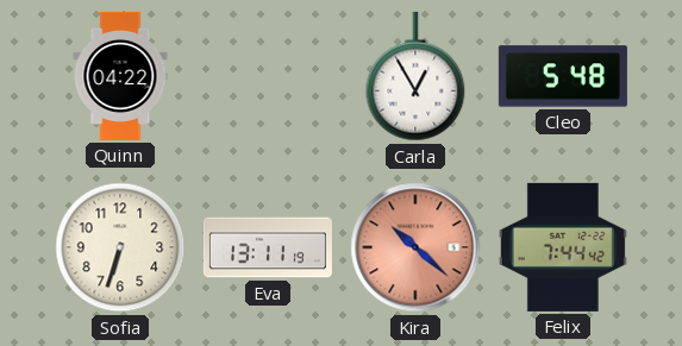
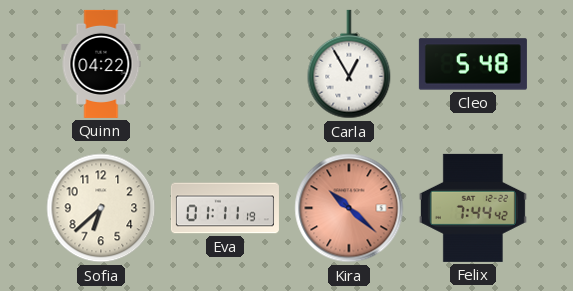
Sofia: 6:33 -> 6:38
Eva: 13:11 -> 01:11
